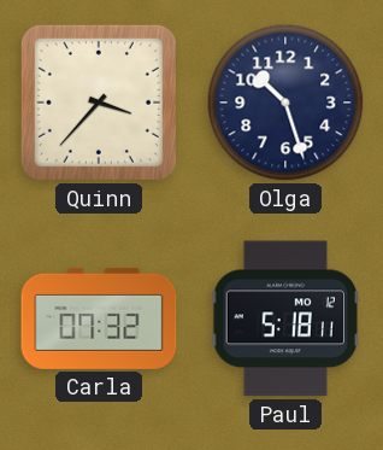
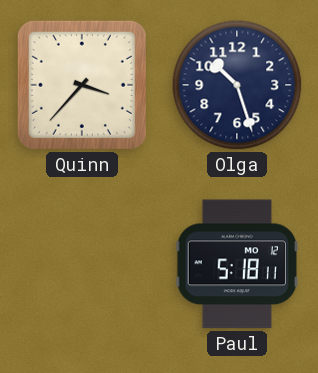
Carla: 07:32 -> none
